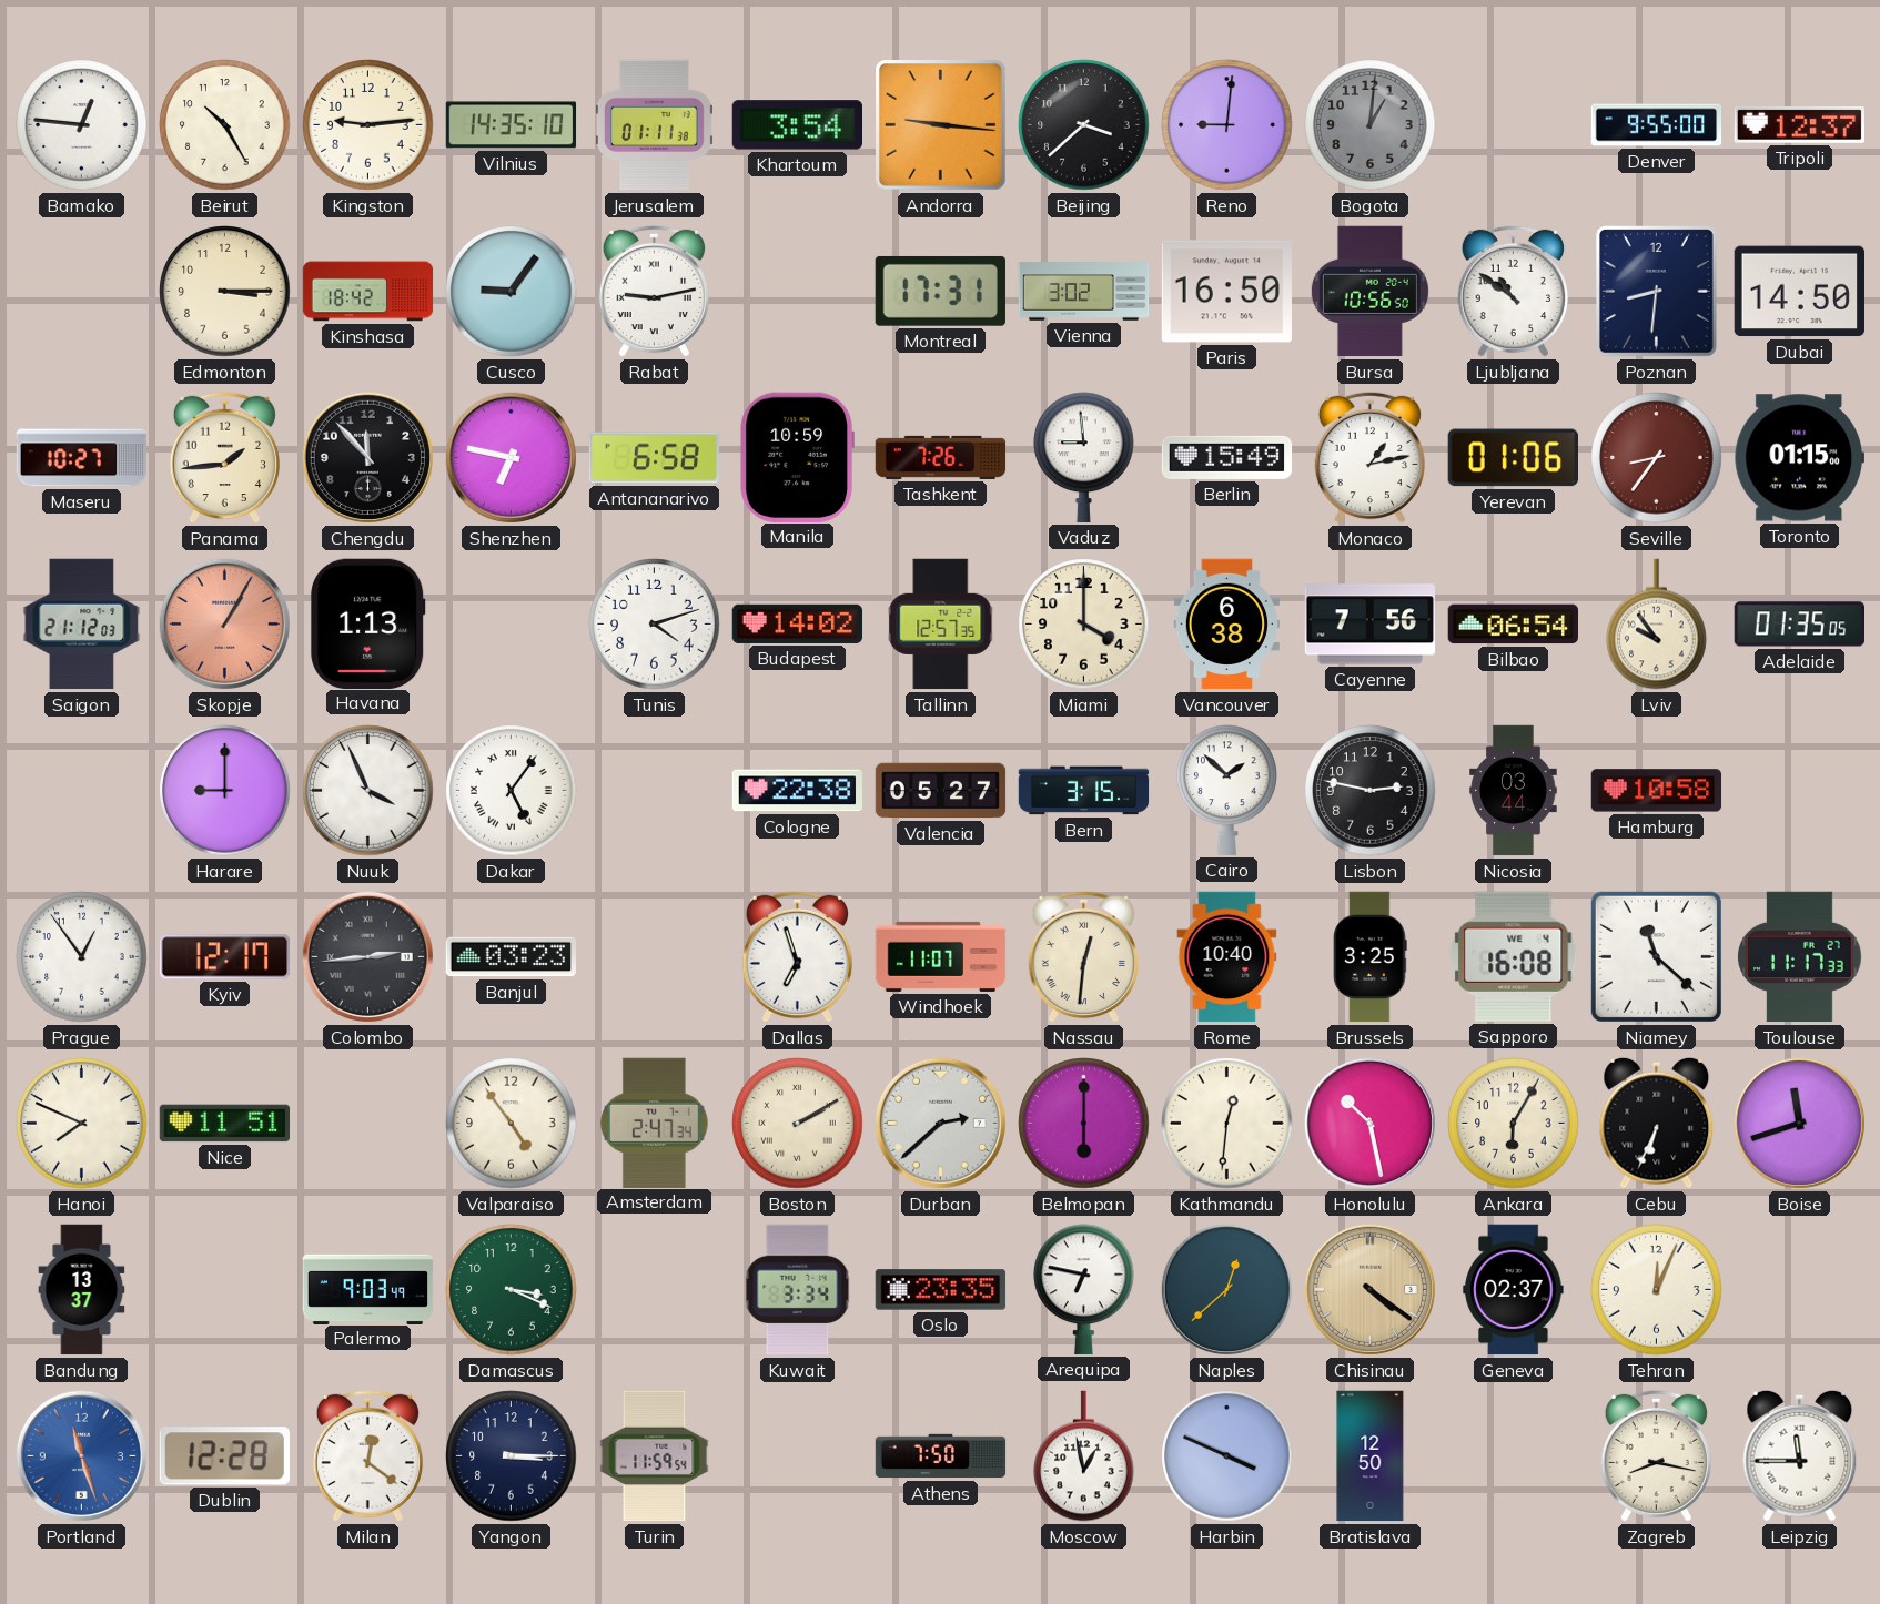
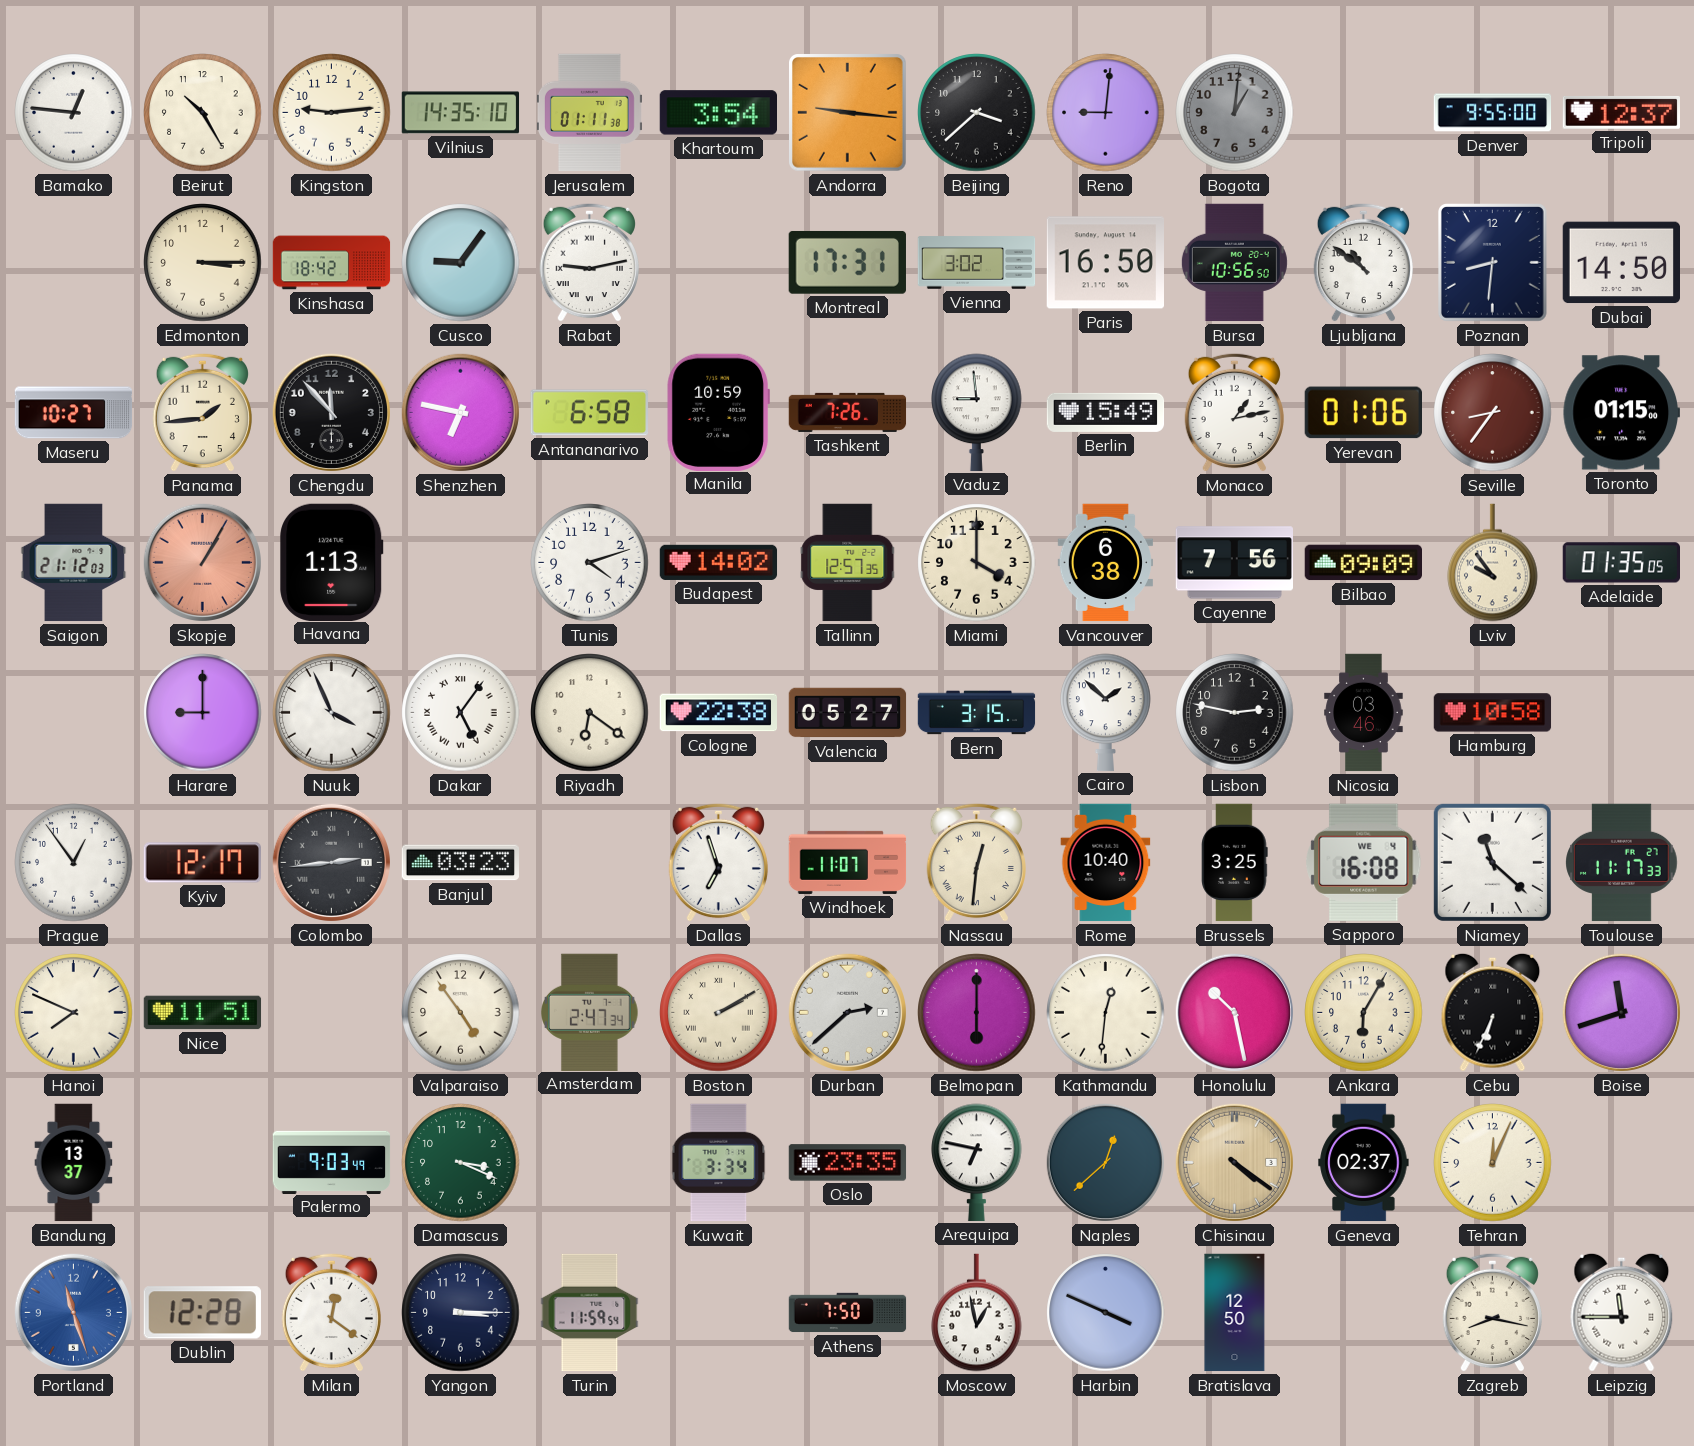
Bilbao: 06:54 -> 09:09
Riyadh: none -> 6:21
Nicosia: 03:44 -> 03:46
